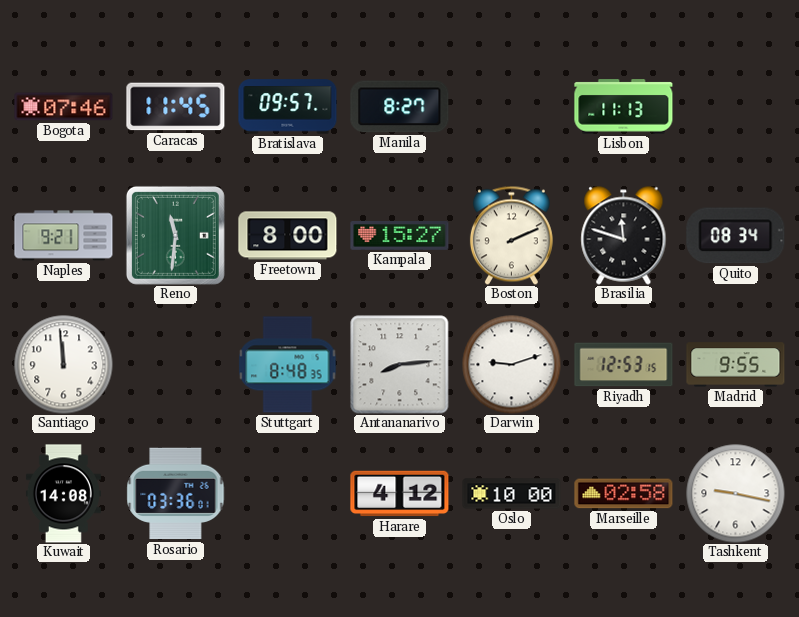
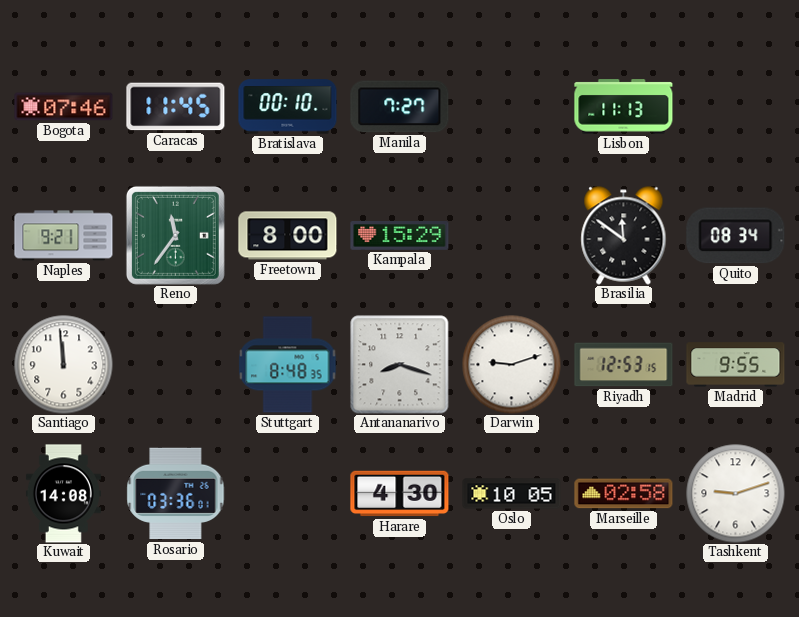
Bratislava: 09:57 -> 00:10
Manila: 8:27 -> 7:27
Reno: 11:31 -> 11:36
Kampala: 15:27 -> 15:29
Boston: 2:11 -> none
Brasilia: 11:48 -> 11:51
Antananarivo: 8:14 -> 8:18
Harare: 4:12 -> 4:30
Oslo: 10:00 -> 10:05
Tashkent: 9:17 -> 9:12
